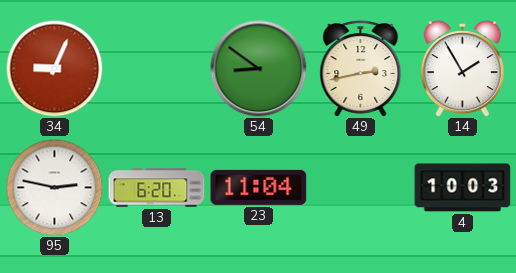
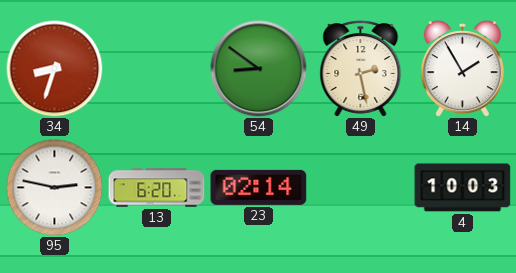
34: 9:04 -> 8:33
49: 2:43 -> 2:28
23: 11:04 -> 02:14
